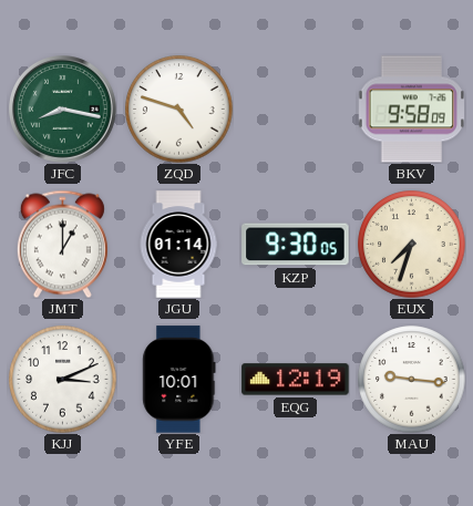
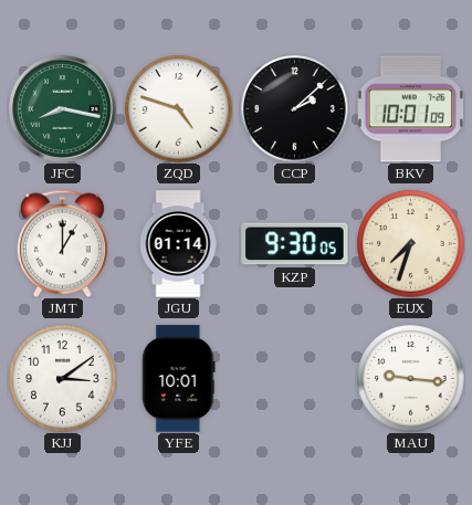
CCP: none -> 2:08
BKV: 9:58 -> 10:01
KJJ: 3:11 -> 3:09
EQG: 12:19 -> none
